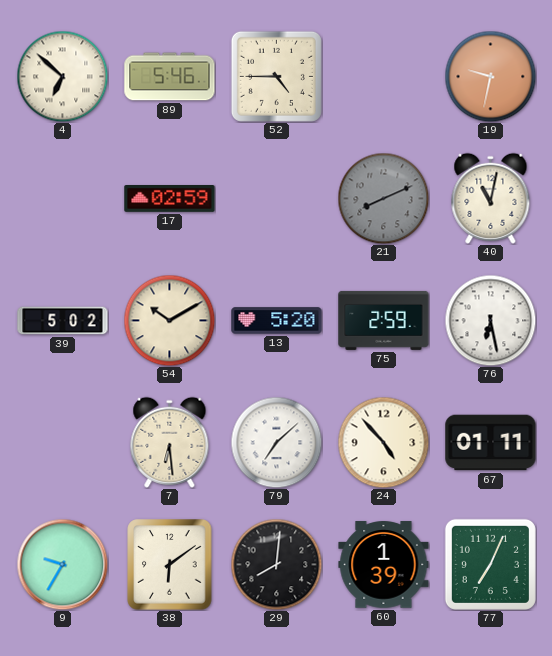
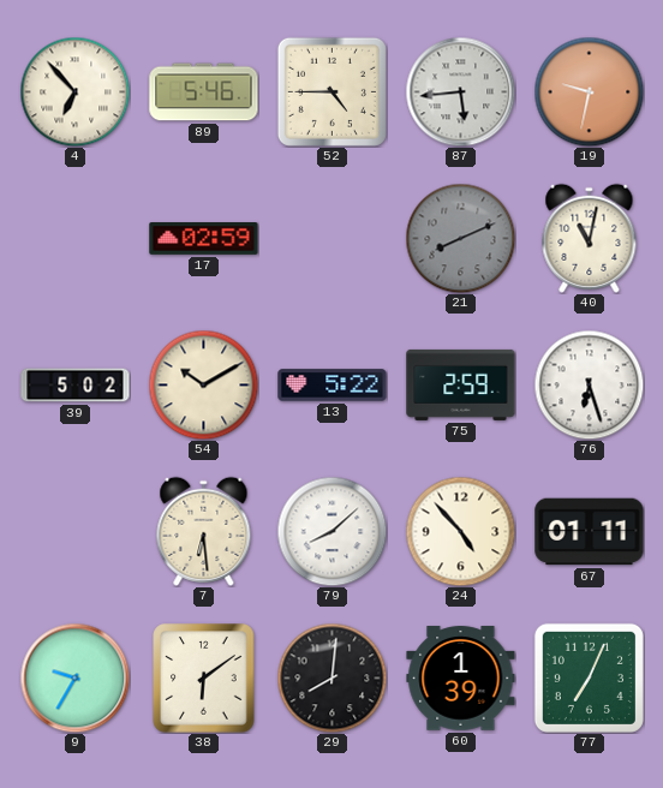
4: 6:52 -> 6:53
87: none -> 5:44
13: 5:20 -> 5:22
76: 6:28 -> 6:27
79: 7:08 -> 8:08
